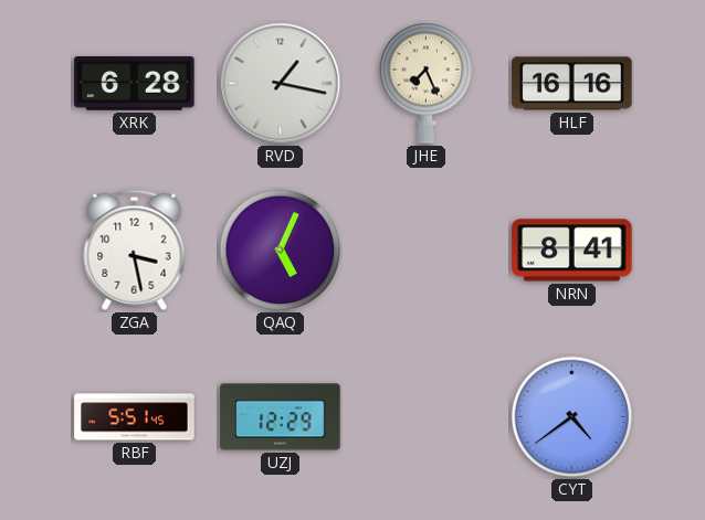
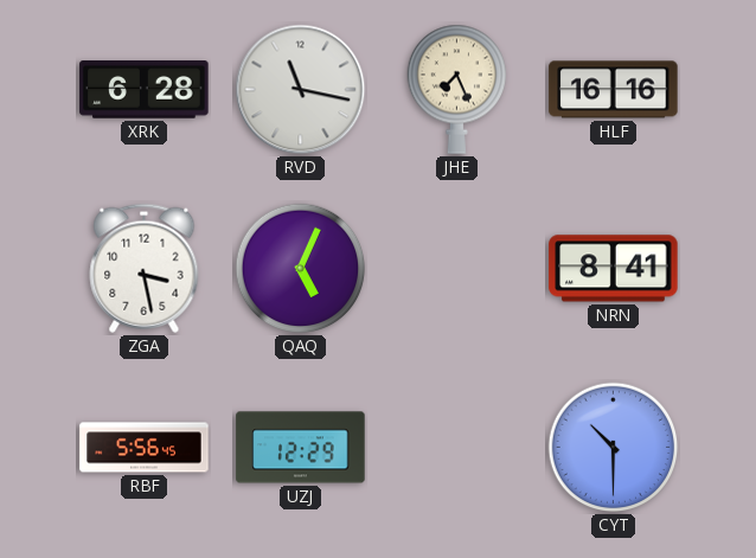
RVD: 1:17 -> 11:17
RBF: 5:51 -> 5:56
CYT: 4:39 -> 10:30
